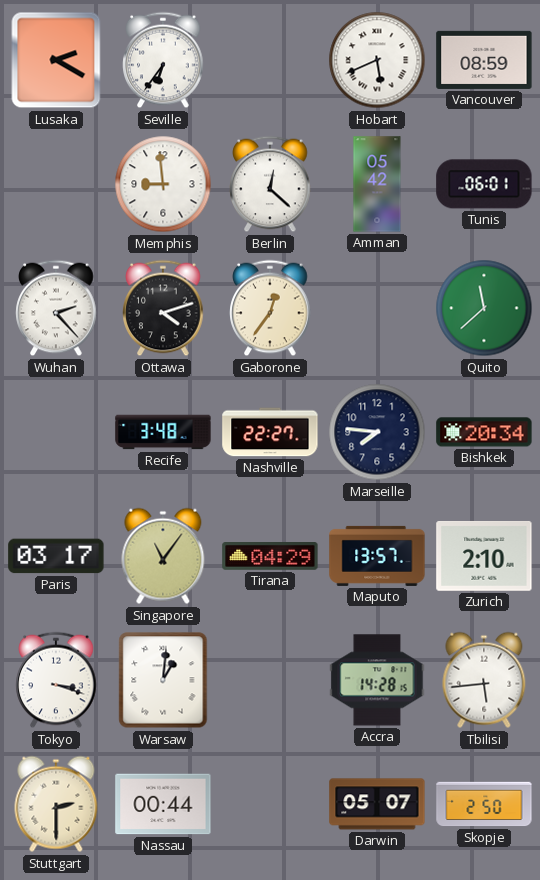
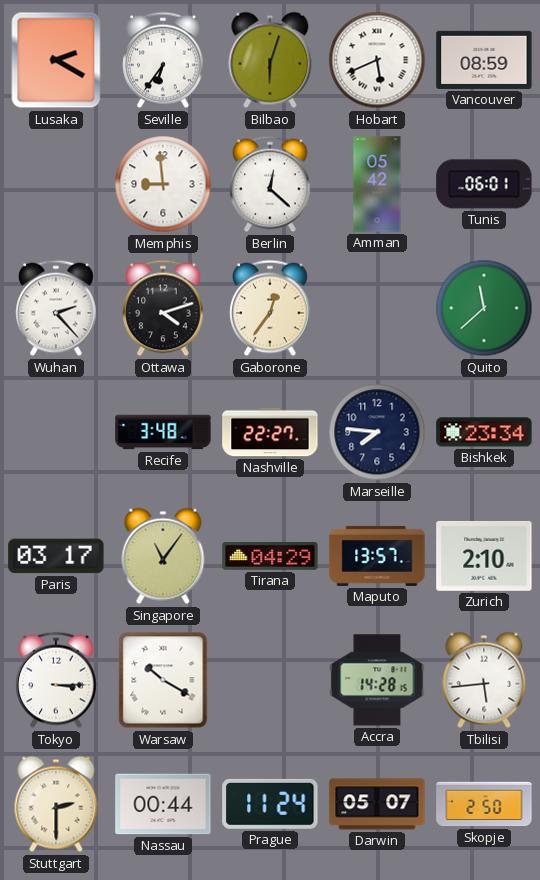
Bilbao: none -> 6:03
Bishkek: 20:34 -> 23:34
Tokyo: 3:18 -> 3:15
Warsaw: 1:01 -> 10:20
Prague: none -> 11:24
